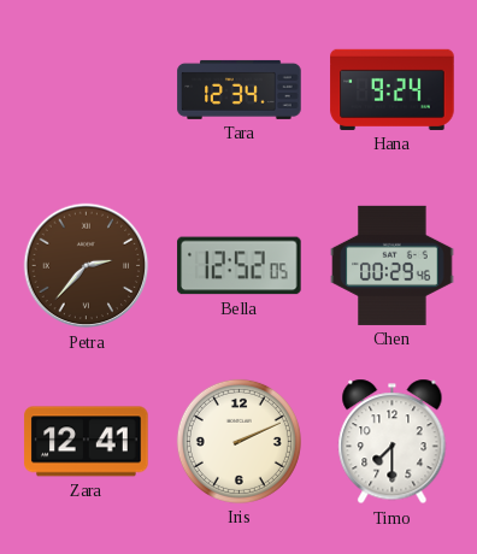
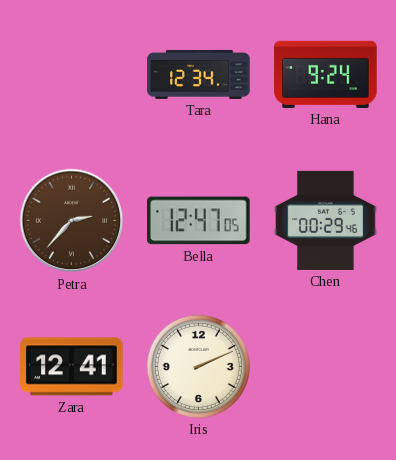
Bella: 12:52 -> 12:47
Timo: 7:30 -> none
